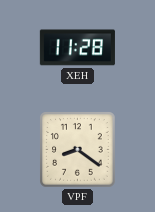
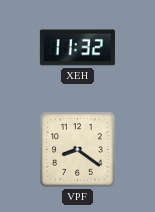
XEH: 11:28 -> 11:32
